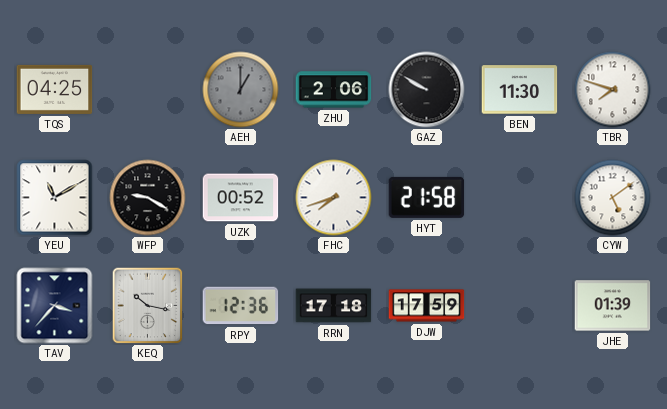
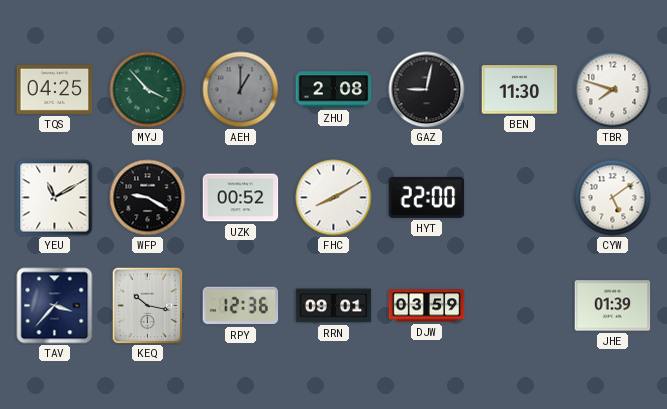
MYJ: none -> 3:53
ZHU: 2:06 -> 2:08
GAZ: 9:50 -> 9:02
FHC: 7:42 -> 8:10
HYT: 21:58 -> 22:00
RRN: 17:18 -> 09:01
DJW: 17:59 -> 03:59
